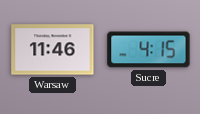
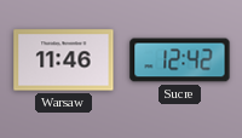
Sucre: 4:15 -> 12:42
